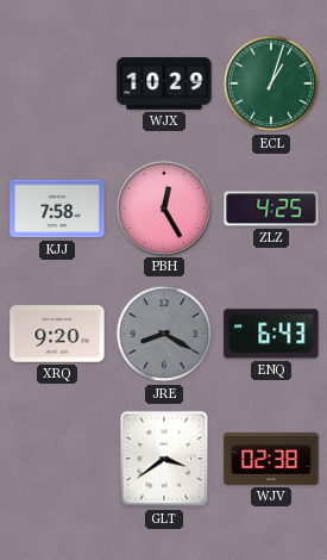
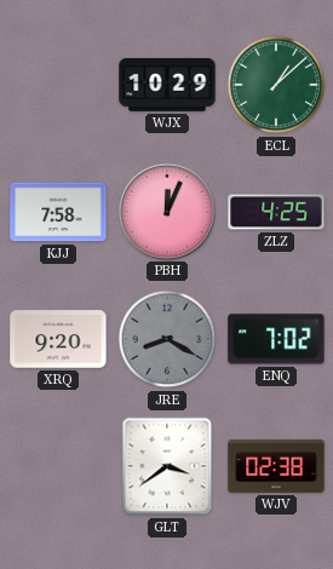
ECL: 1:03 -> 1:08
PBH: 12:25 -> 12:04
ENQ: 6:43 -> 7:02
